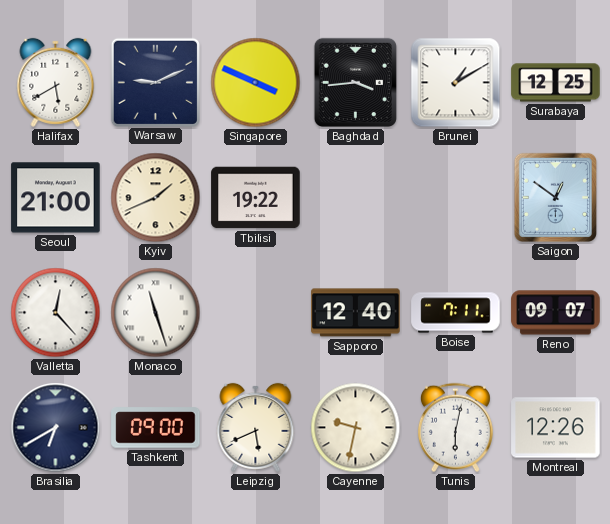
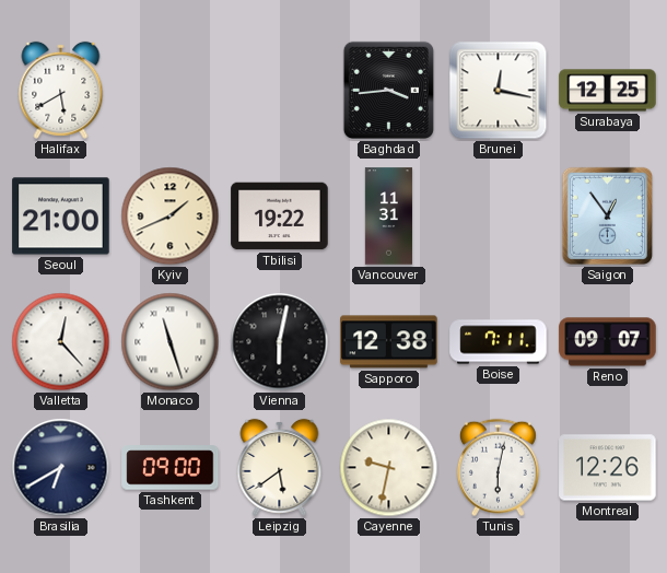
Warsaw: 9:11 -> none
Singapore: 3:49 -> none
Brunei: 1:10 -> 12:17
Vancouver: none -> 11:31
Saigon: 12:51 -> 12:54
Vienna: none -> 6:02
Sapporo: 12:40 -> 12:38
Leipzig: 5:41 -> 5:39
